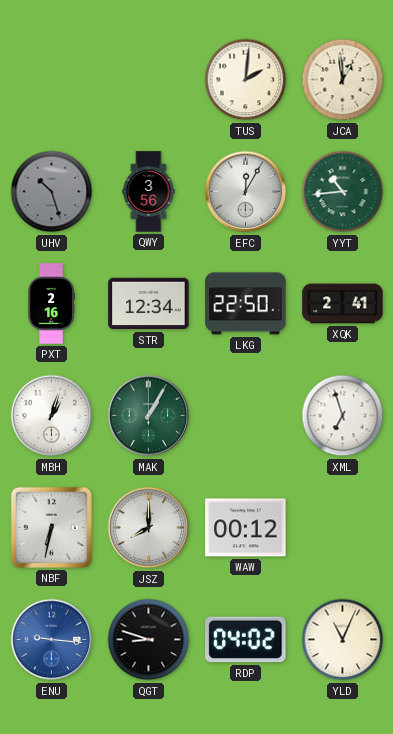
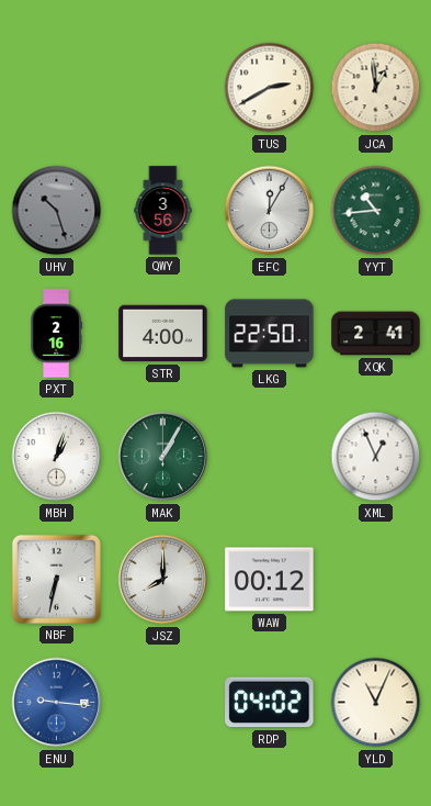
TUS: 2:01 -> 2:40
STR: 12:34 -> 4:00
XML: 6:57 -> 12:56
QGT: 8:48 -> none
